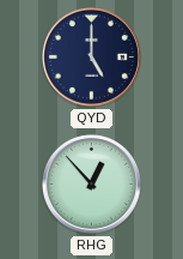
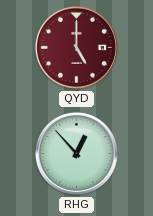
QYD dial: navy -> burgundy
